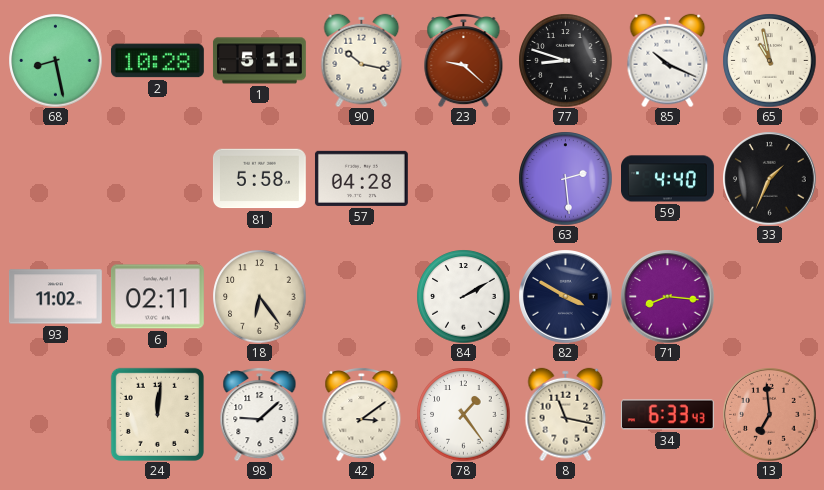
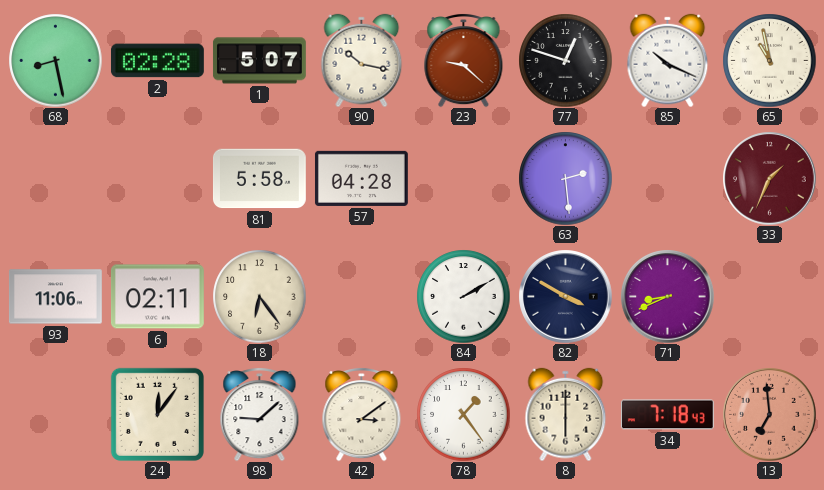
2: 10:28 -> 02:28
1: 5:11 -> 5:07
77: 8:48 -> 12:48
59: 4:40 -> none
33 dial: black -> burgundy
93: 11:02 -> 11:06
71: 8:16 -> 8:41
24: 12:01 -> 12:06
8: 11:17 -> 6:00
34: 6:33 -> 7:18
